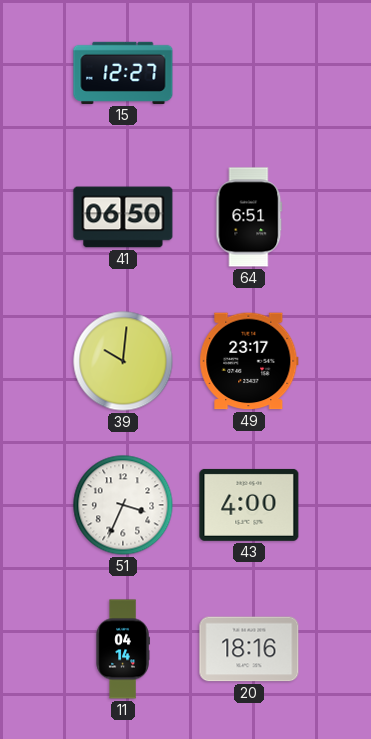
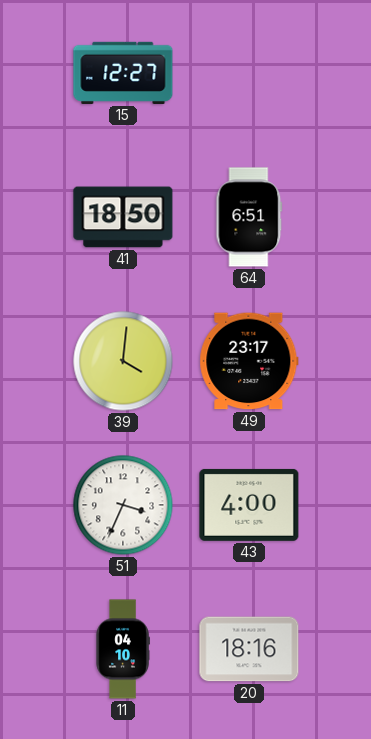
41: 06:50 -> 18:50
39: 10:01 -> 4:01
11: 04:14 -> 04:10
